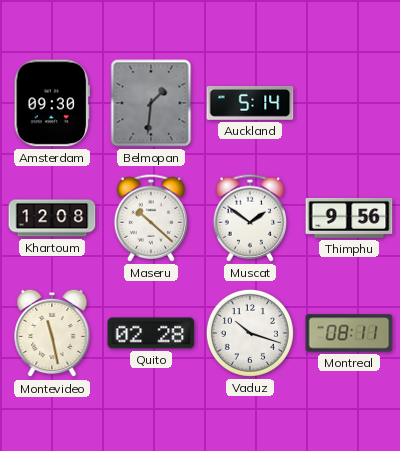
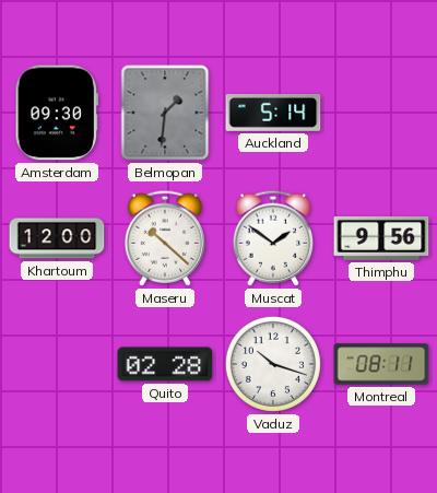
Khartoum: 12:08 -> 12:00
Montevideo: 11:28 -> none
